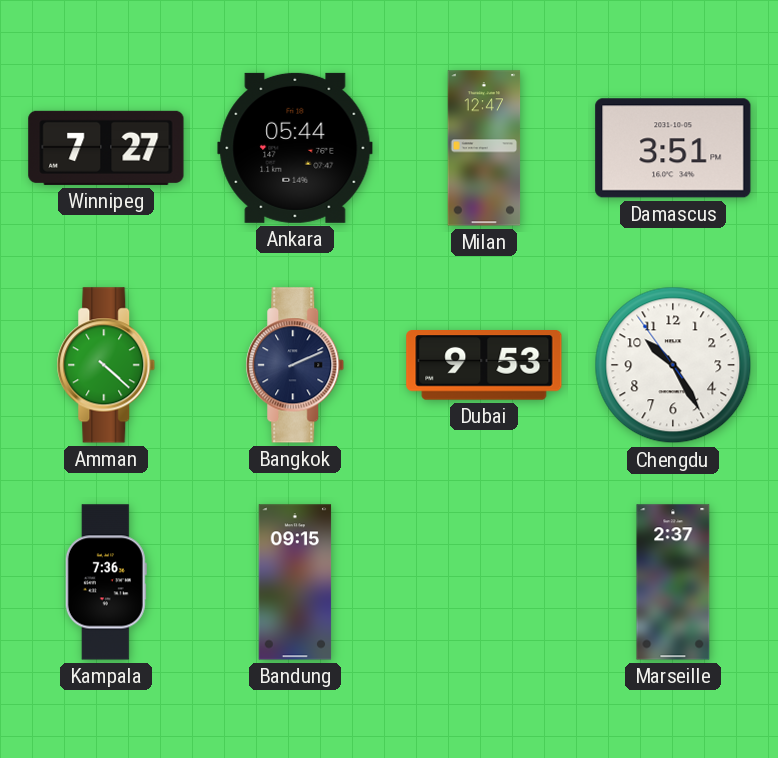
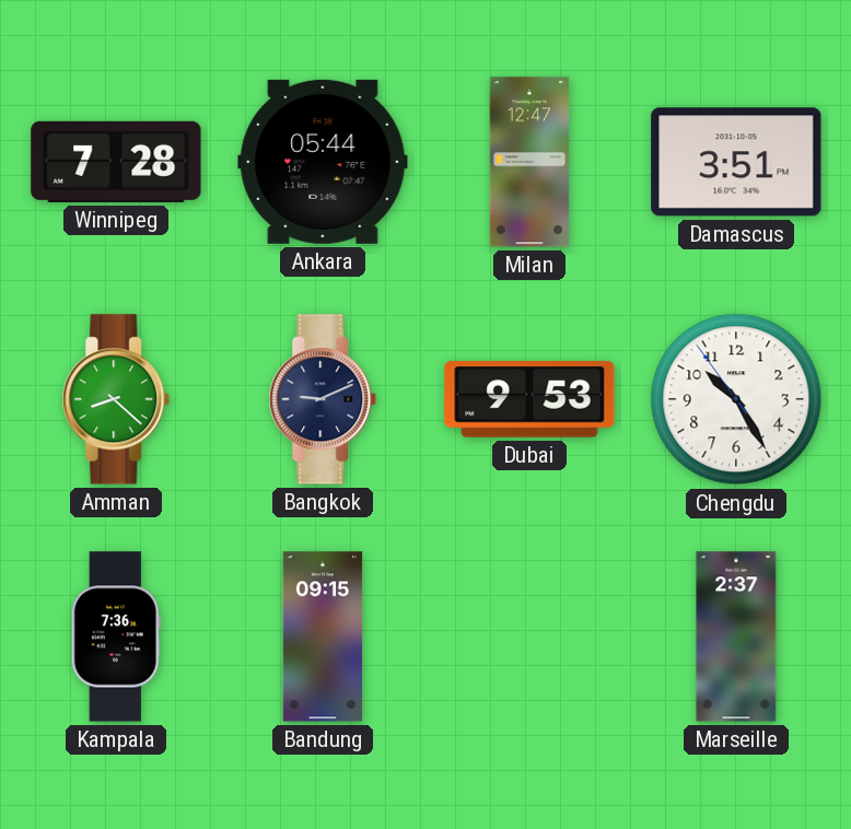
Winnipeg: 7:27 -> 7:28
Amman: 4:22 -> 8:22
Bangkok: 2:11 -> 9:11
